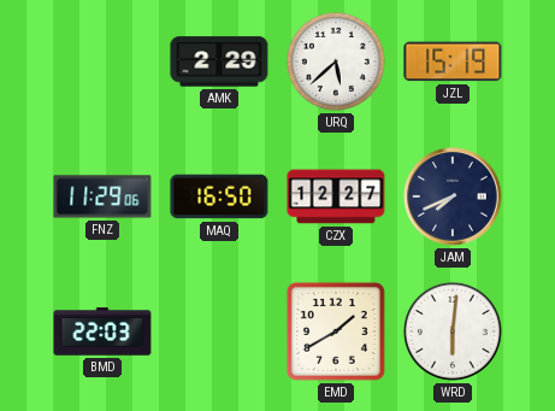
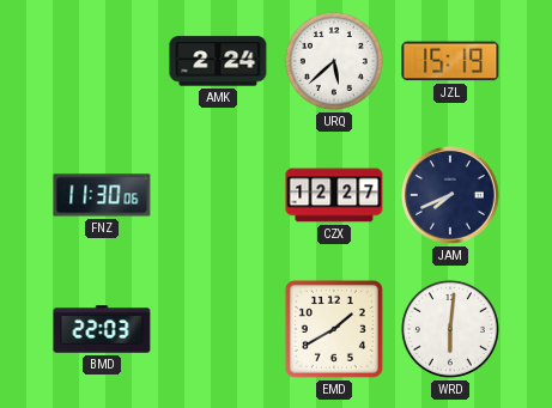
AMK: 2:29 -> 2:24
FNZ: 11:29 -> 11:30
MAQ: 16:50 -> none
